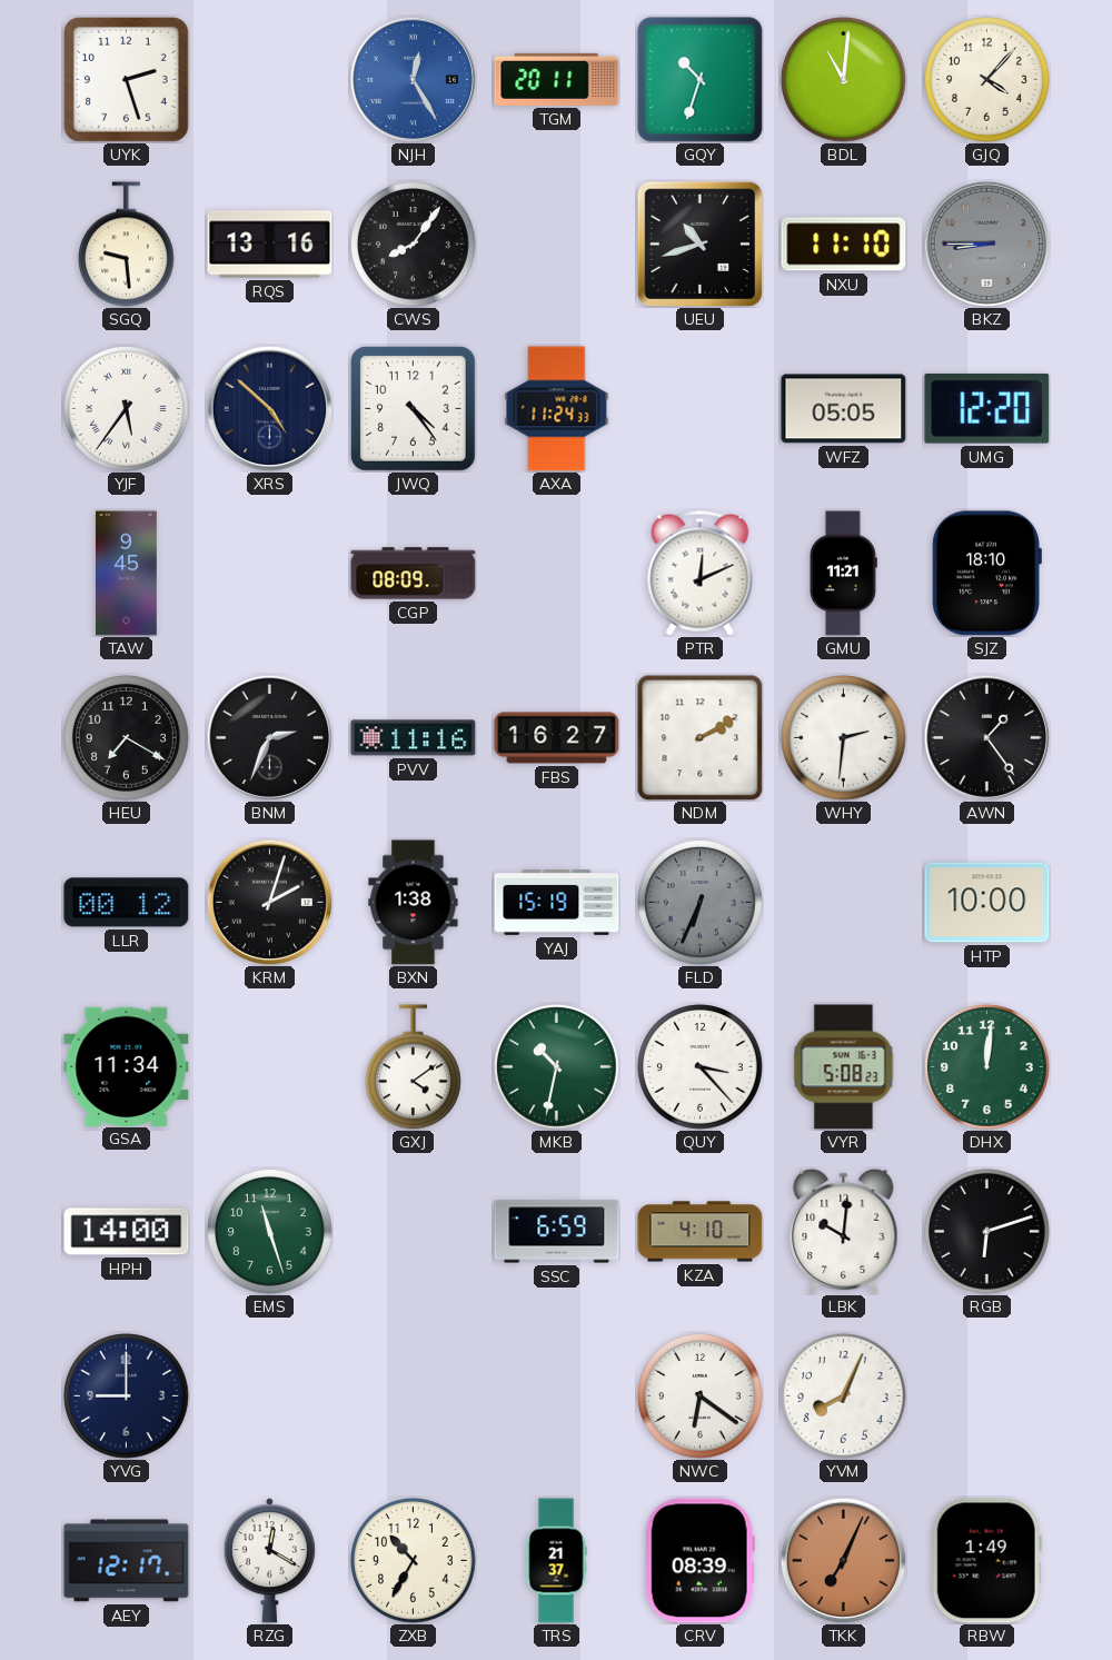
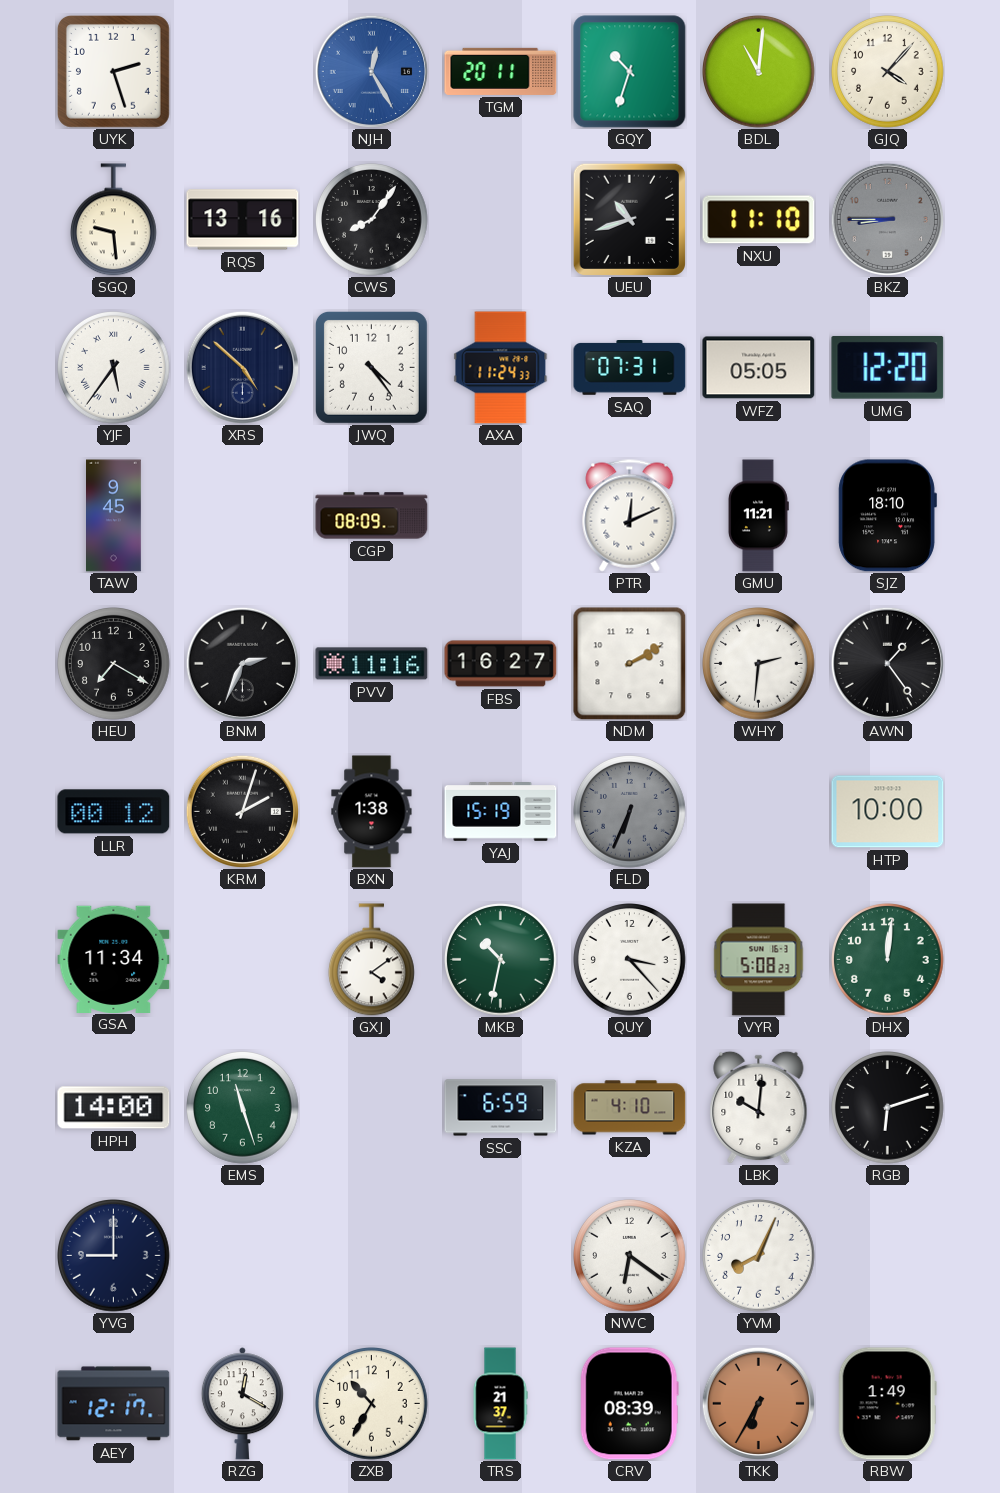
SAQ: none -> 07:31
TKK: 7:04 -> 6:35
